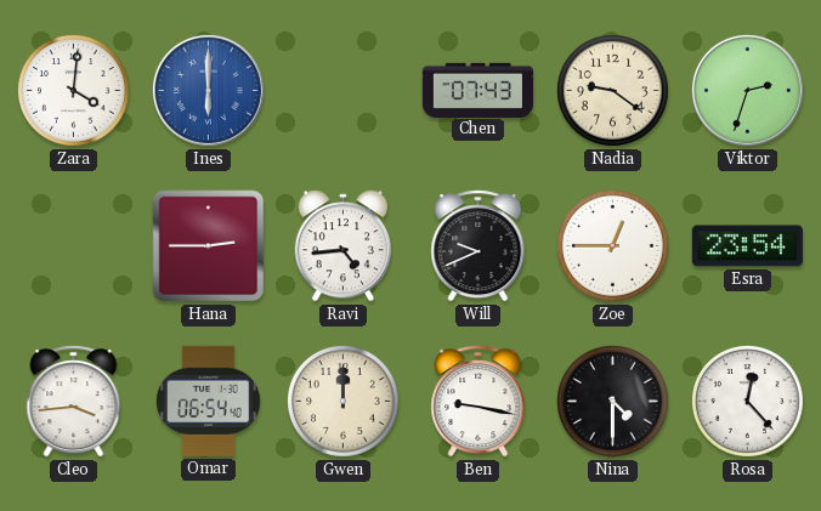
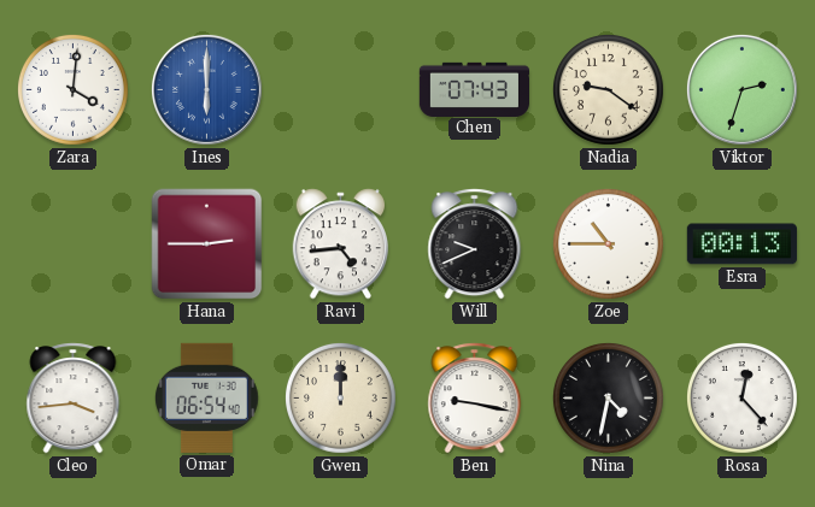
Zoe: 12:45 -> 10:45
Esra: 23:54 -> 00:13
Nina: 4:30 -> 4:32
